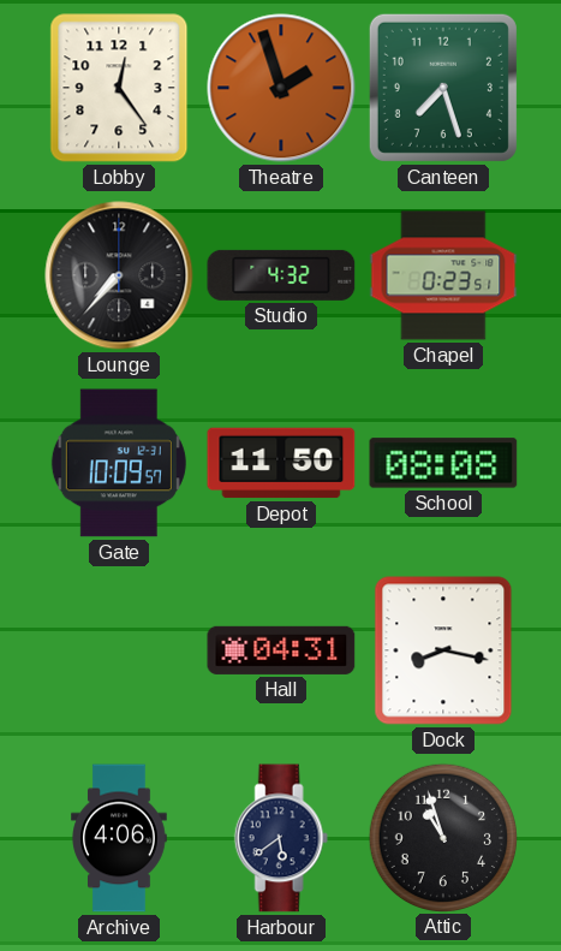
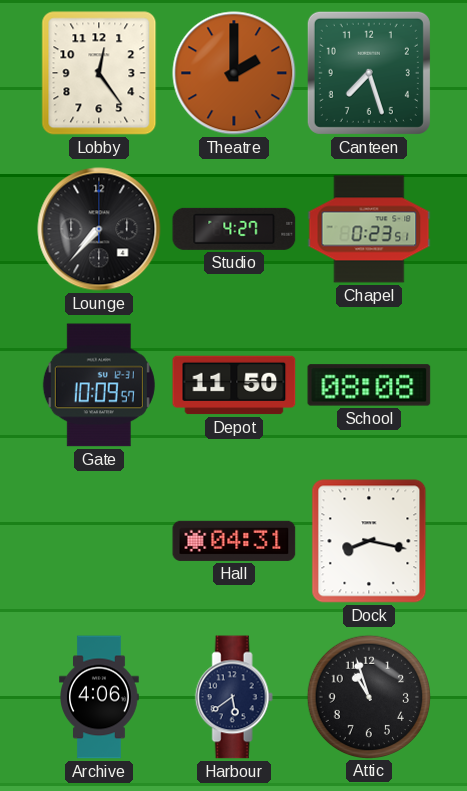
Theatre: 1:57 -> 2:00
Studio: 4:32 -> 4:27
